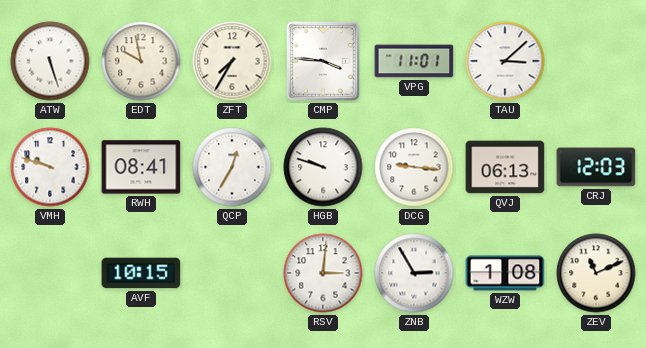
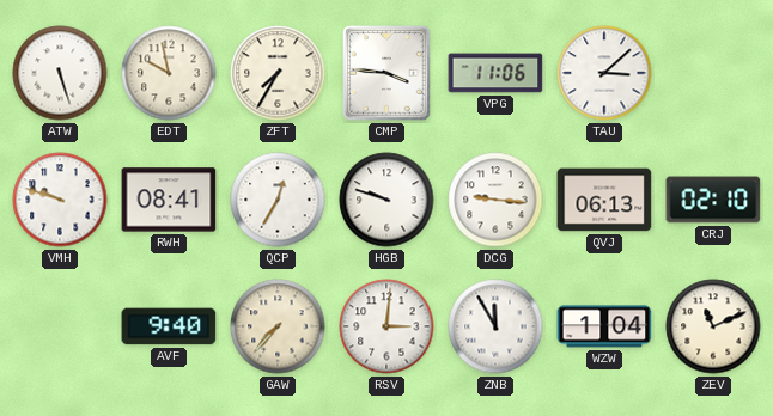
VPG: 11:01 -> 11:06
CRJ: 12:03 -> 02:10
AVF: 10:15 -> 9:40
GAW: none -> 7:37
ZNB: 2:55 -> 11:55
WZW: 1:08 -> 1:04
